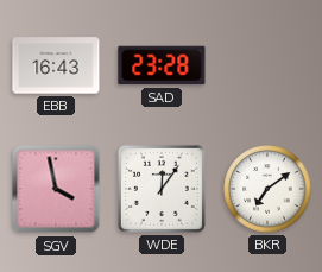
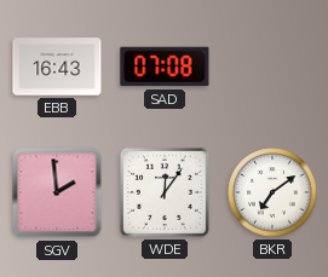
SAD: 23:28 -> 07:08
SGV: 3:58 -> 1:59
